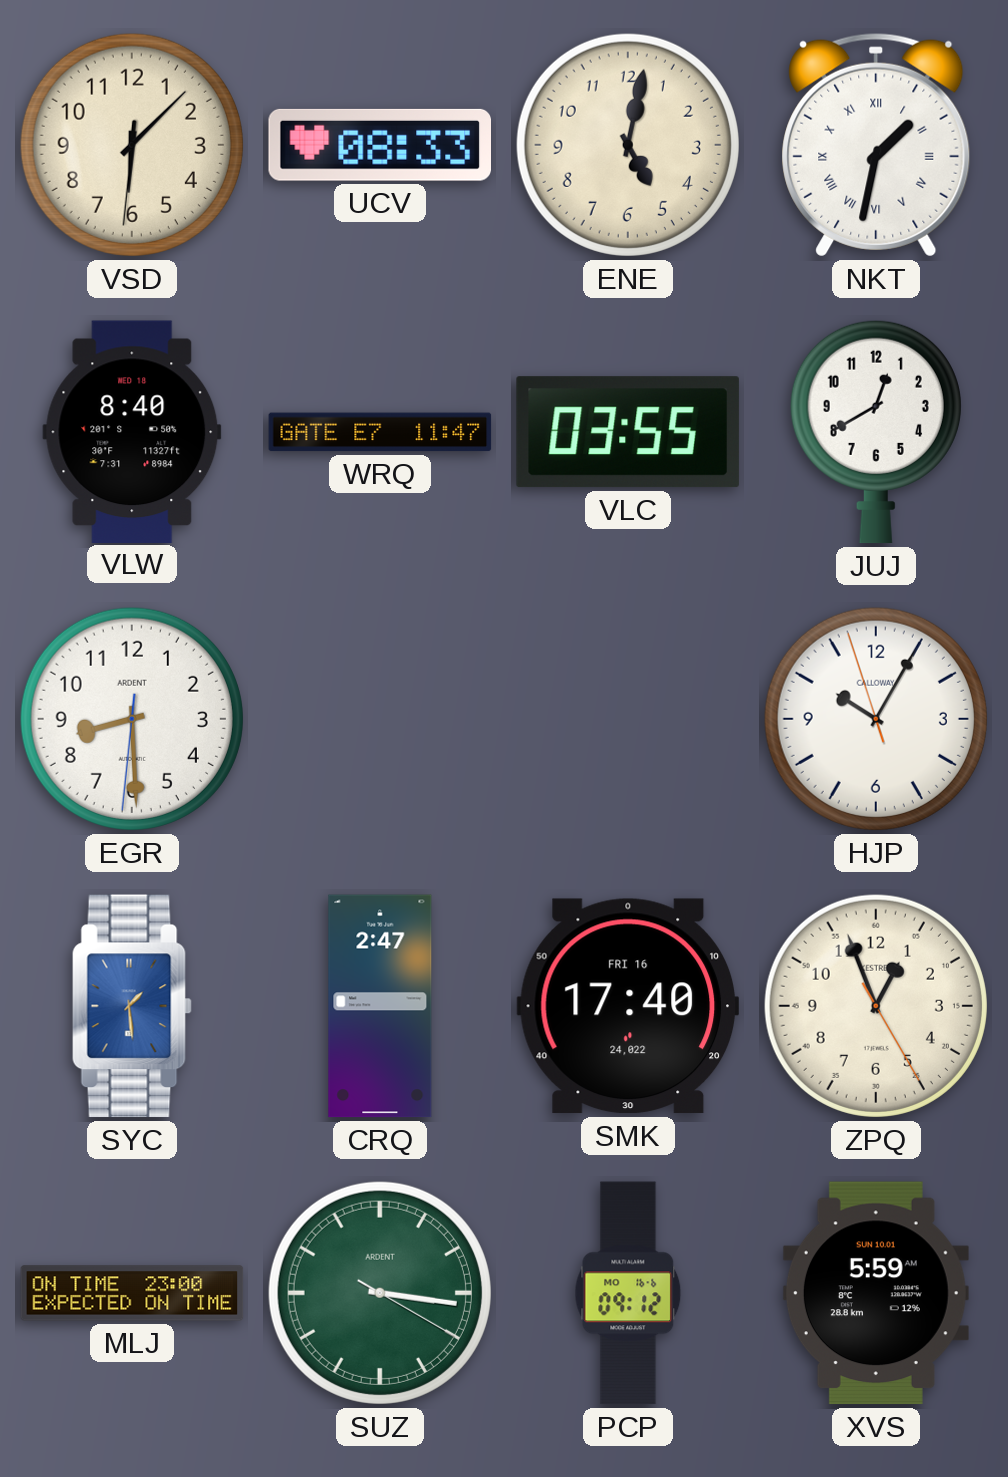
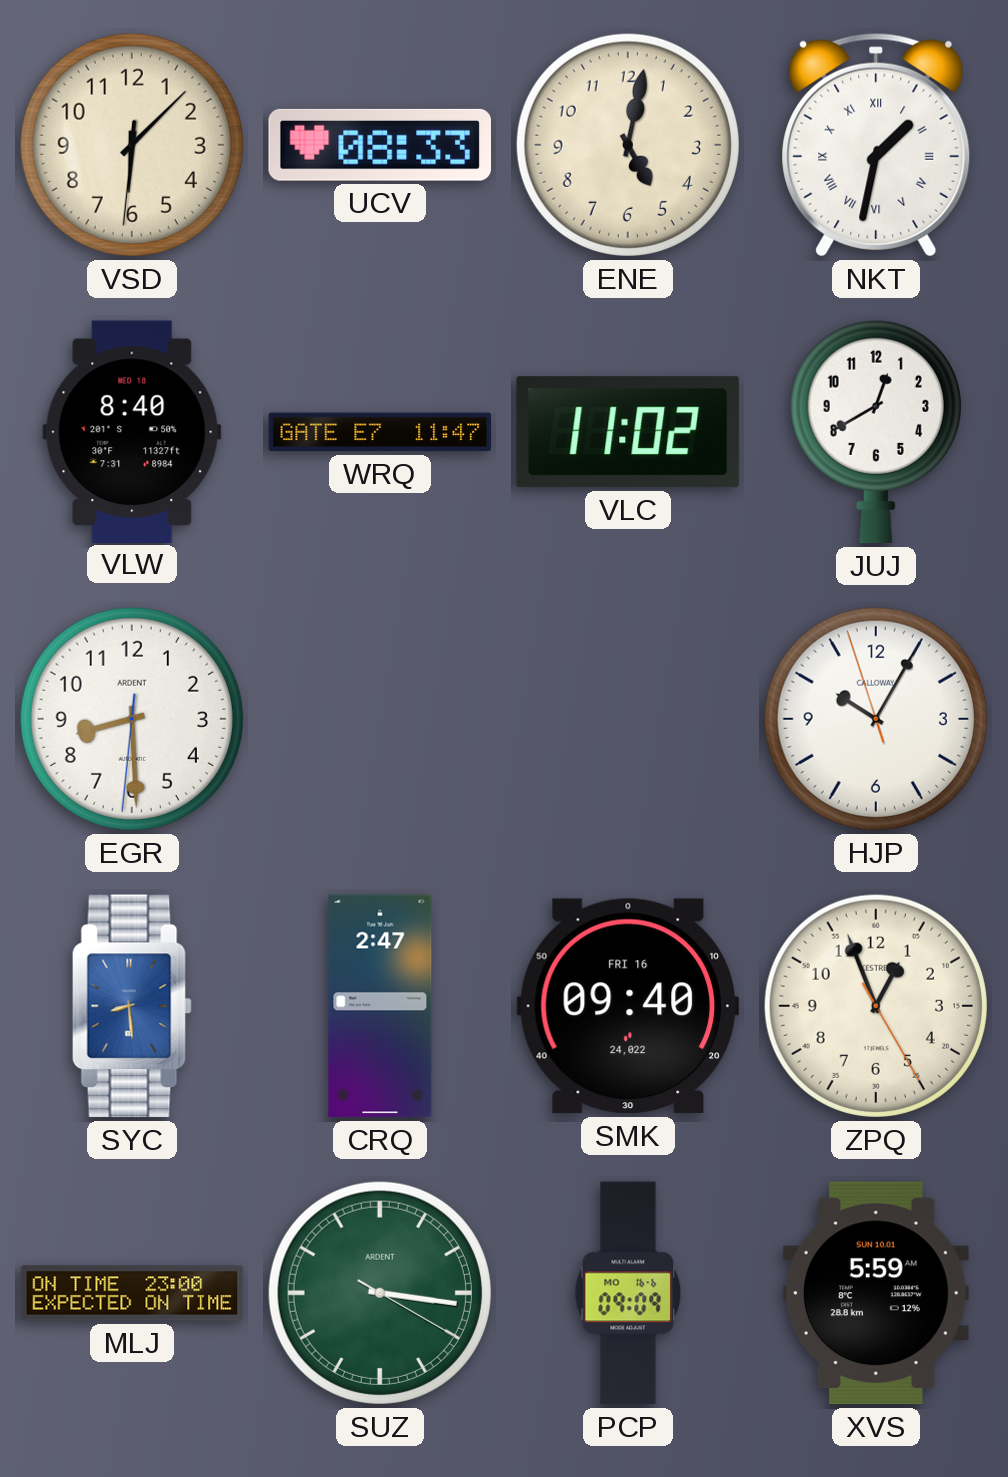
VLC: 03:55 -> 11:02
SYC: 1:29 -> 8:29
SMK: 17:40 -> 09:40
PCP: 09:12 -> 09:09
